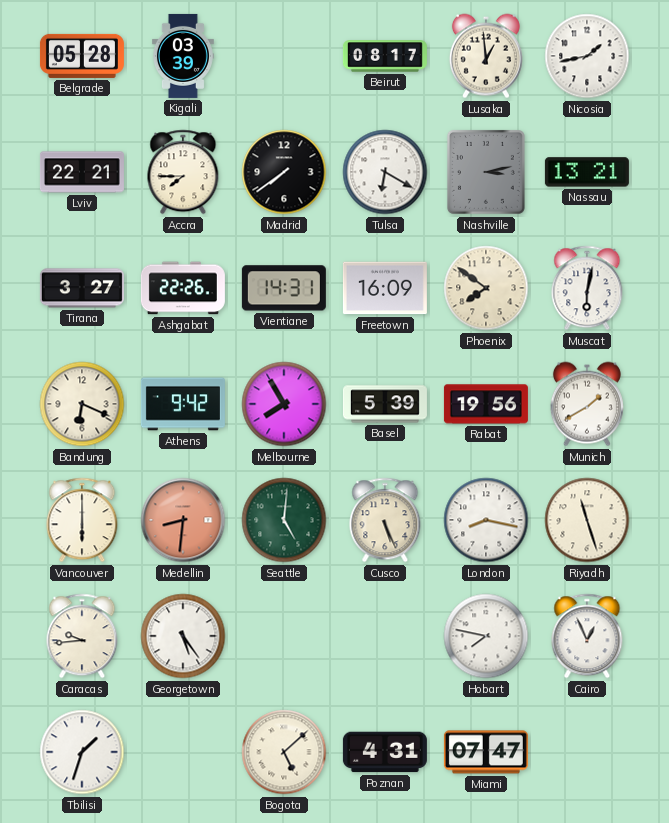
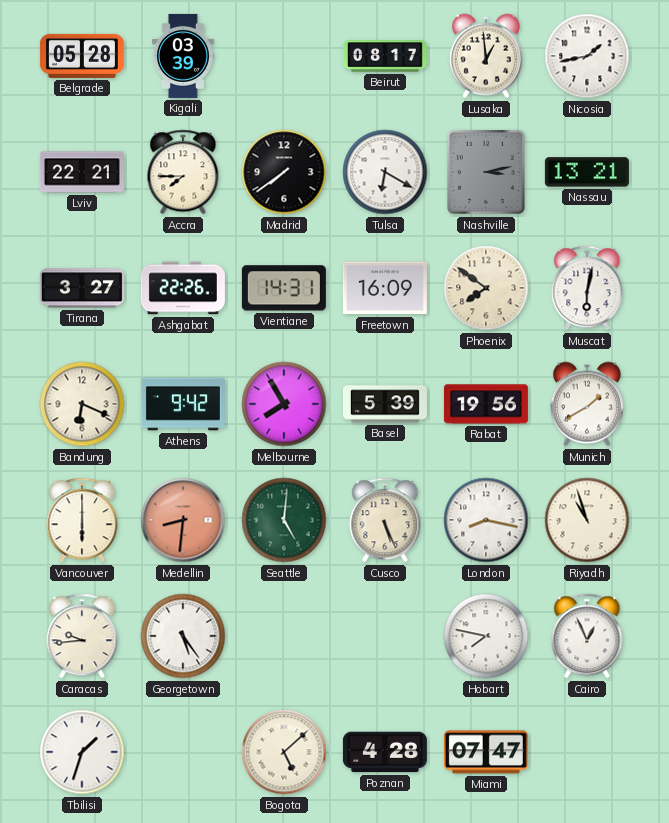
Riyadh: 11:27 -> 10:57
Poznan: 4:31 -> 4:28
